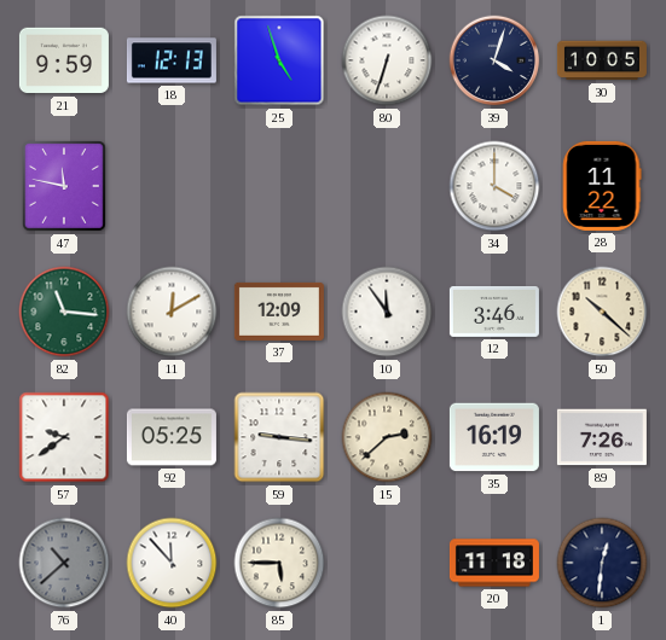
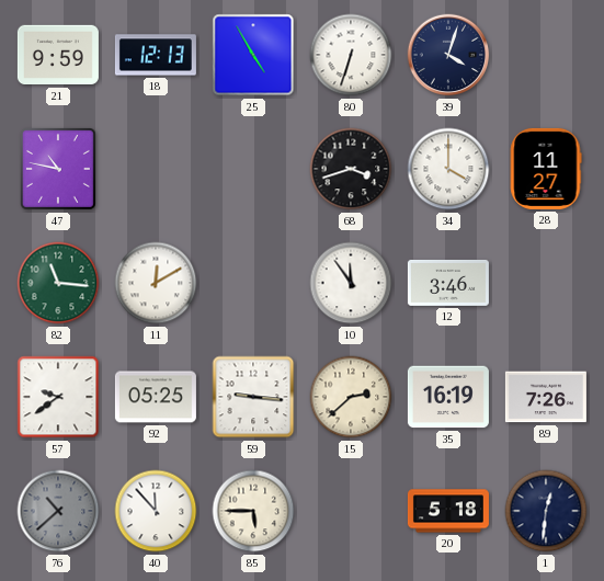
25: 4:57 -> 4:55
30: 10:05 -> none
47: 11:47 -> 10:47
68: none -> 3:42
28: 11:22 -> 11:27
37: 12:09 -> none
50: 10:22 -> none
20: 11:18 -> 5:18
